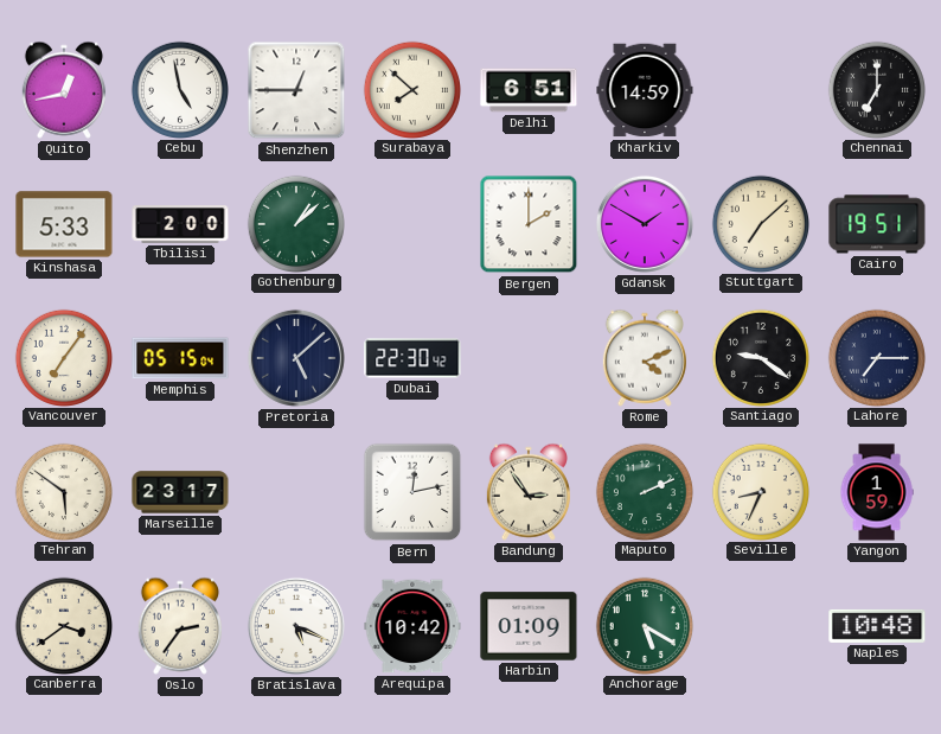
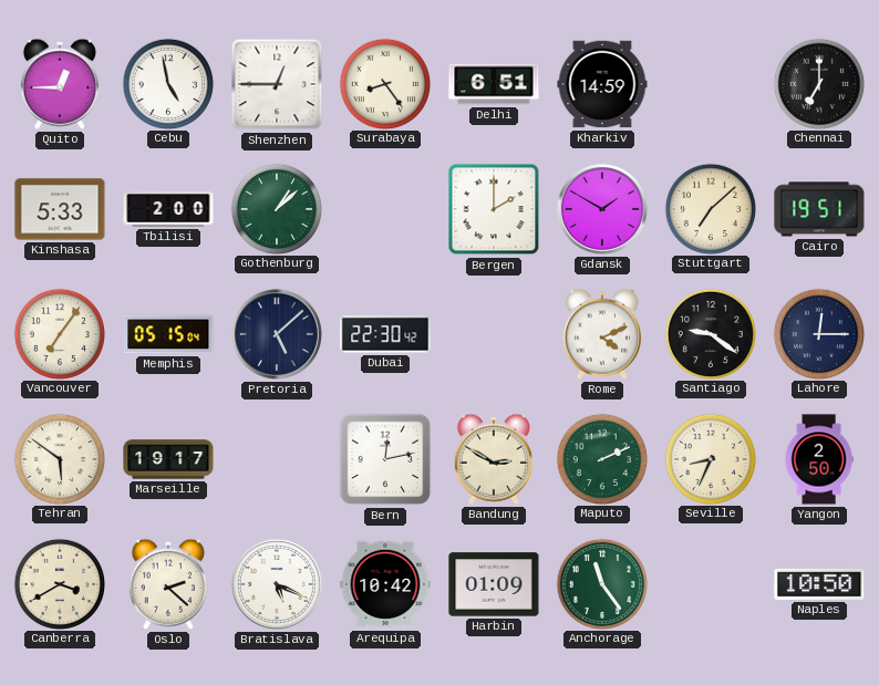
Quito: 12:43 -> 12:45
Surabaya: 7:52 -> 8:24
Lahore: 7:15 -> 12:15
Marseille: 23:17 -> 19:17
Bandung: 2:54 -> 2:50
Yangon: 1:59 -> 2:50
Canberra: 3:39 -> 3:40
Oslo: 2:36 -> 2:22
Anchorage: 5:20 -> 11:24
Naples: 10:48 -> 10:50
